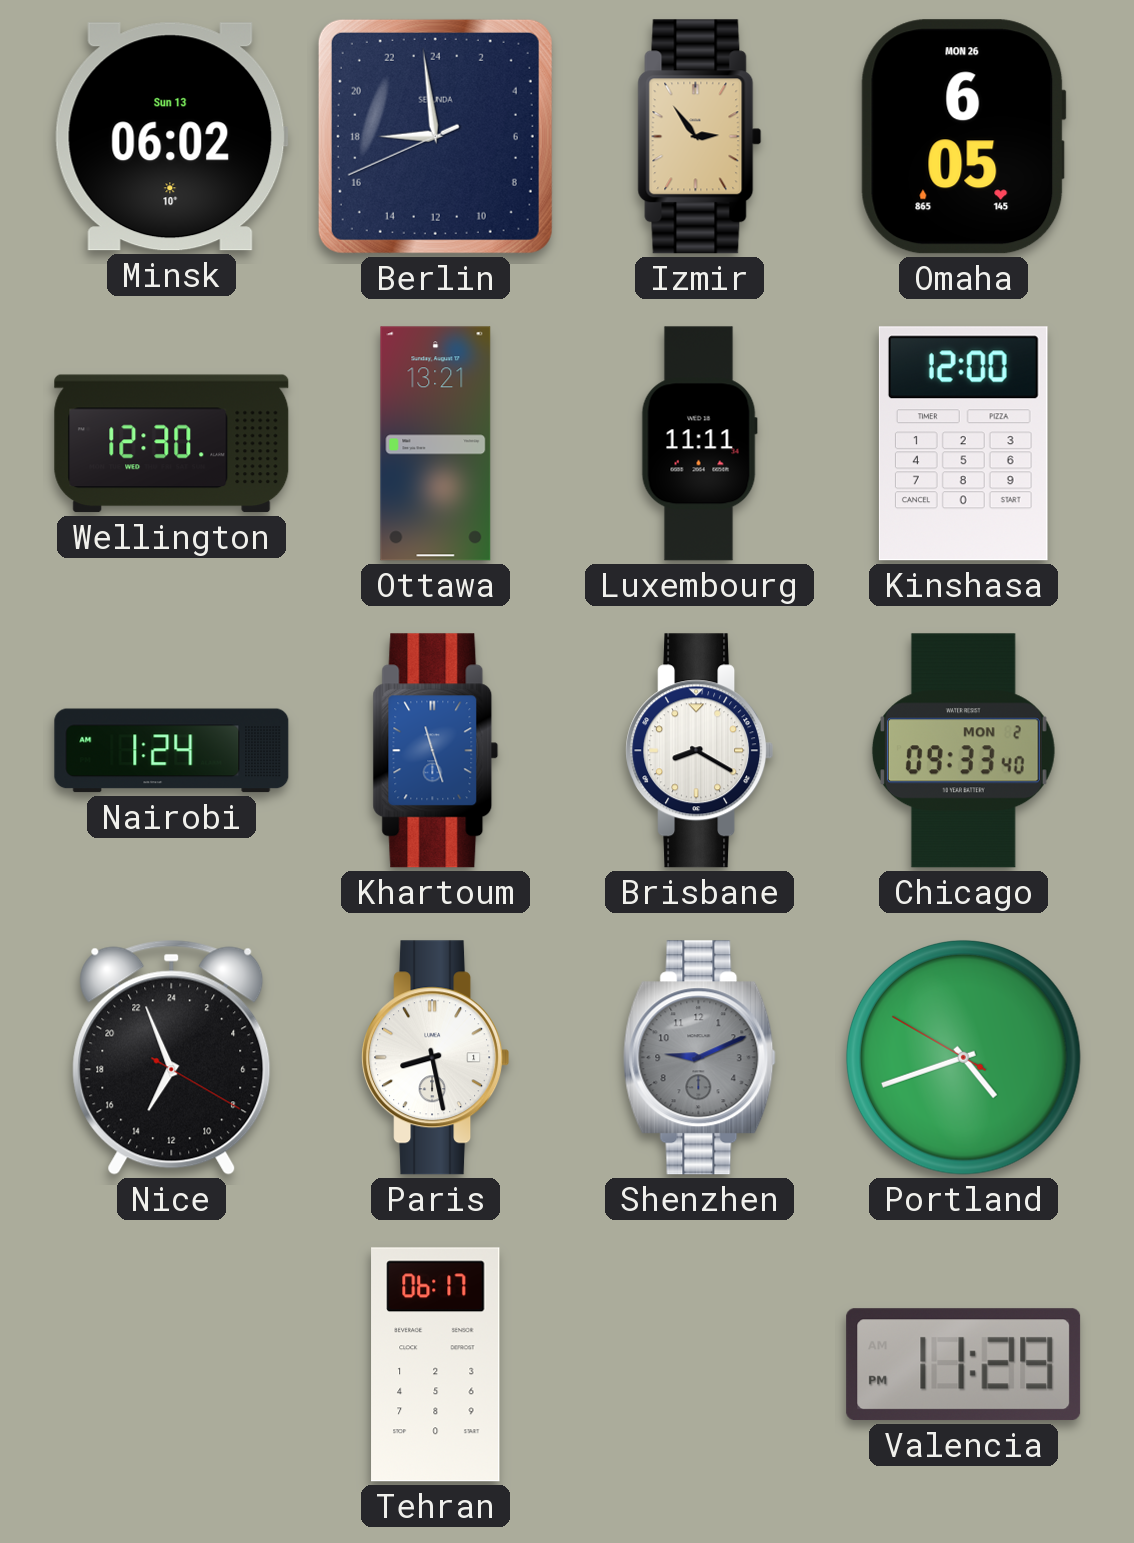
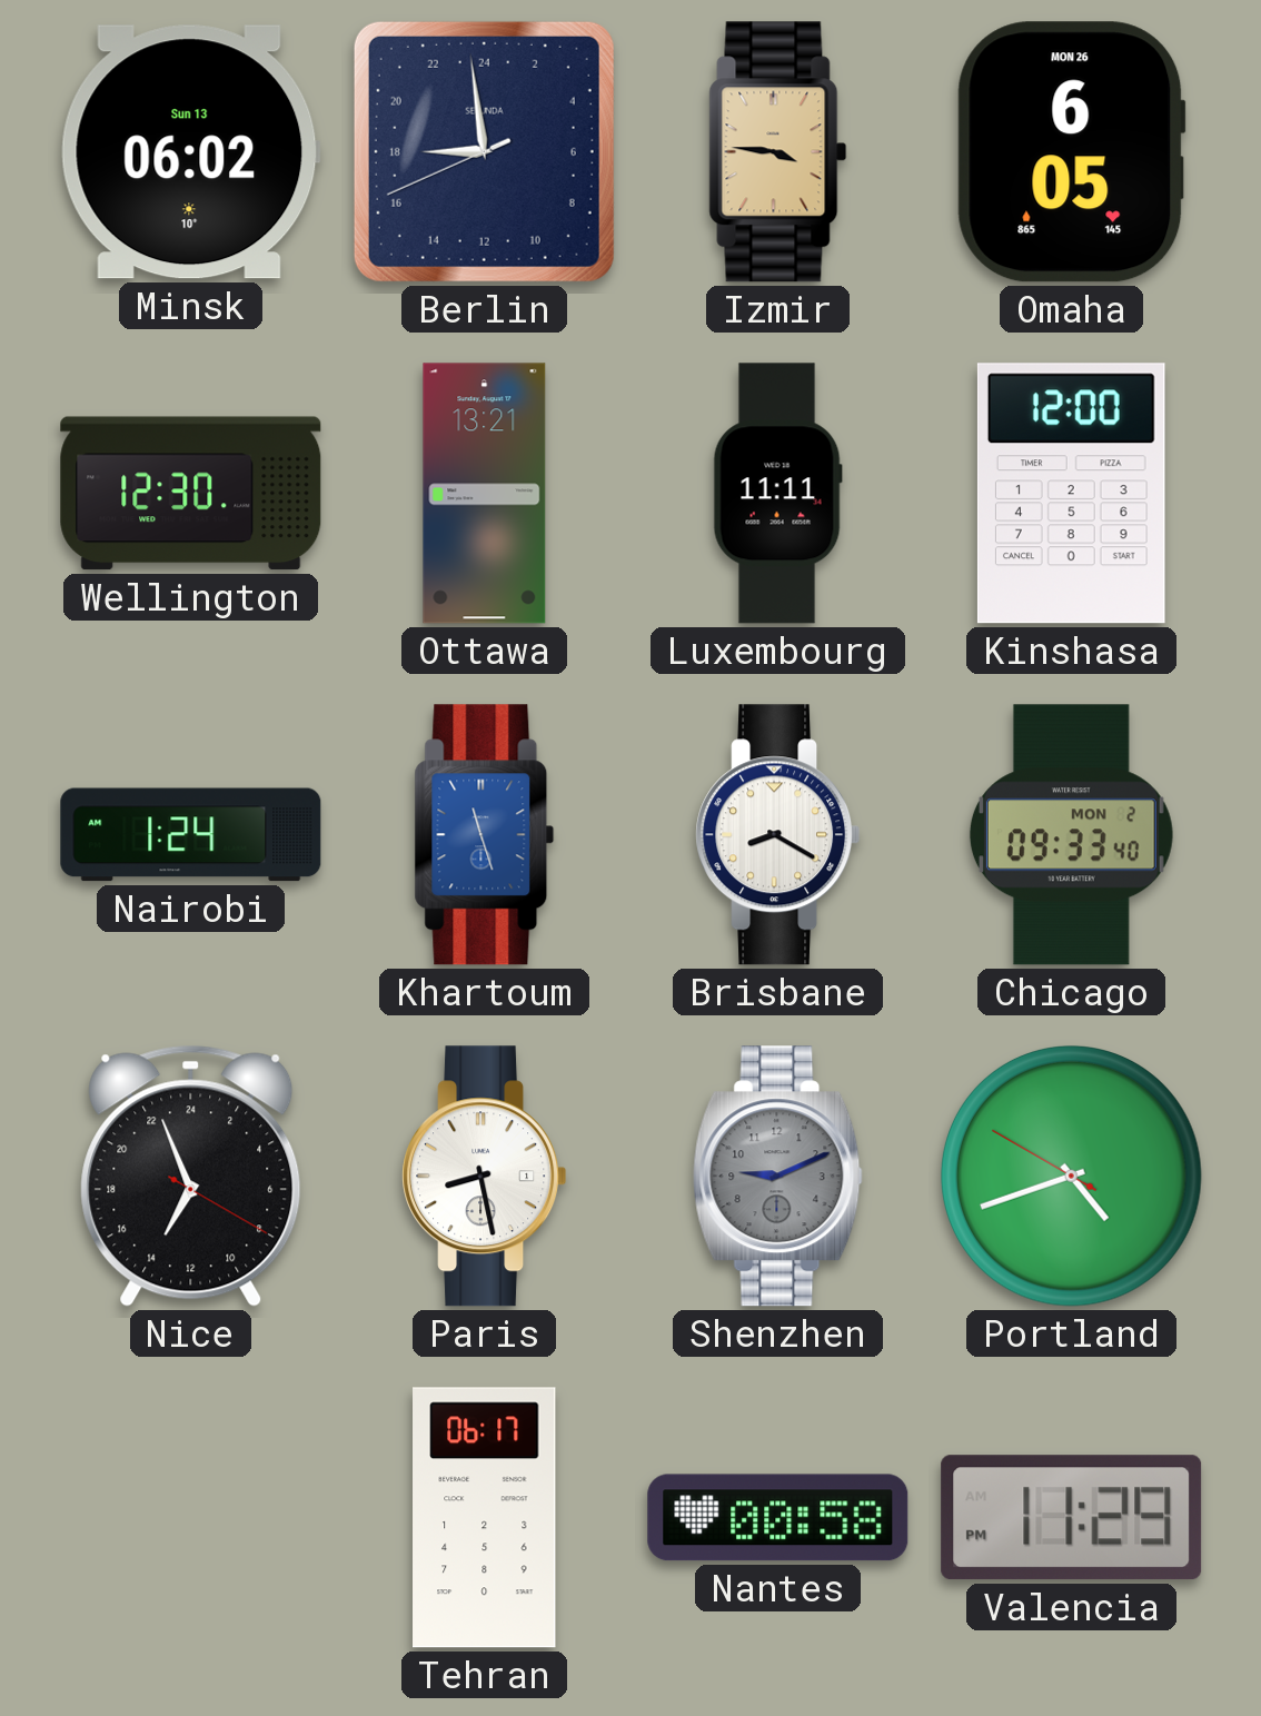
Izmir: 2:54 -> 3:46
Nantes: none -> 00:58
